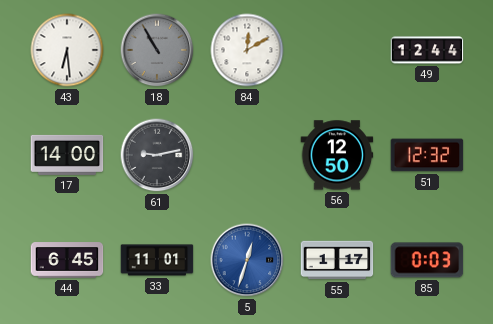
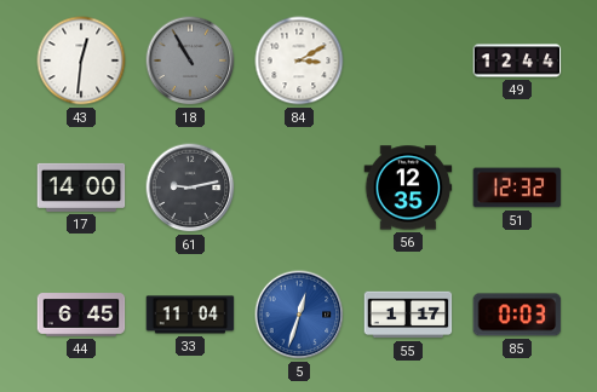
43: 6:29 -> 12:31
84: 12:10 -> 3:10
56: 12:50 -> 12:35
33: 11:01 -> 11:04
